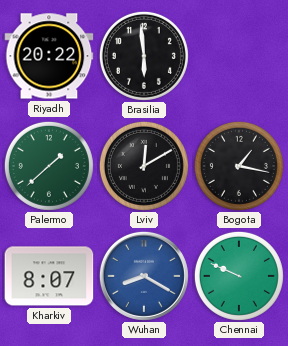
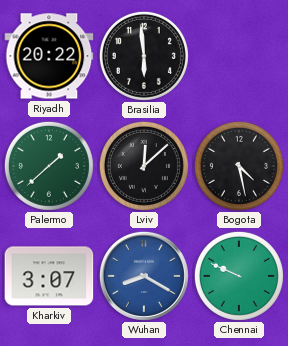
Lviv: 12:10 -> 12:08
Bogota: 1:17 -> 4:28
Kharkiv: 8:07 -> 3:07
